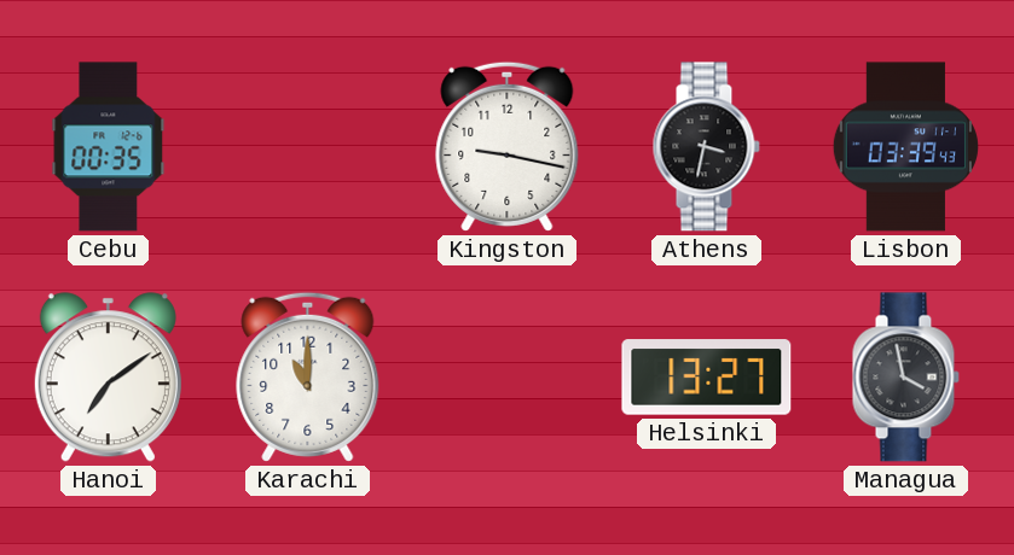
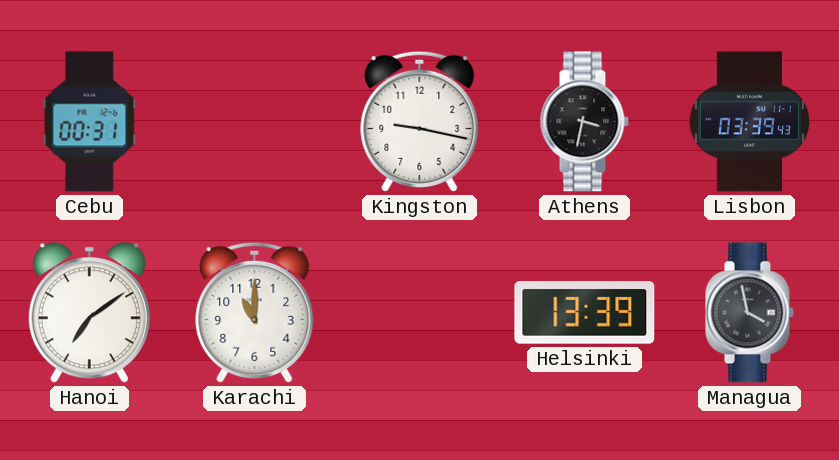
Cebu: 00:35 -> 00:31
Helsinki: 13:27 -> 13:39
